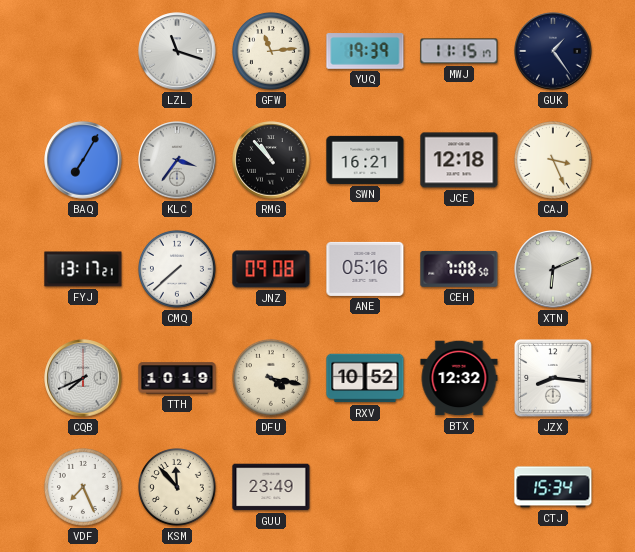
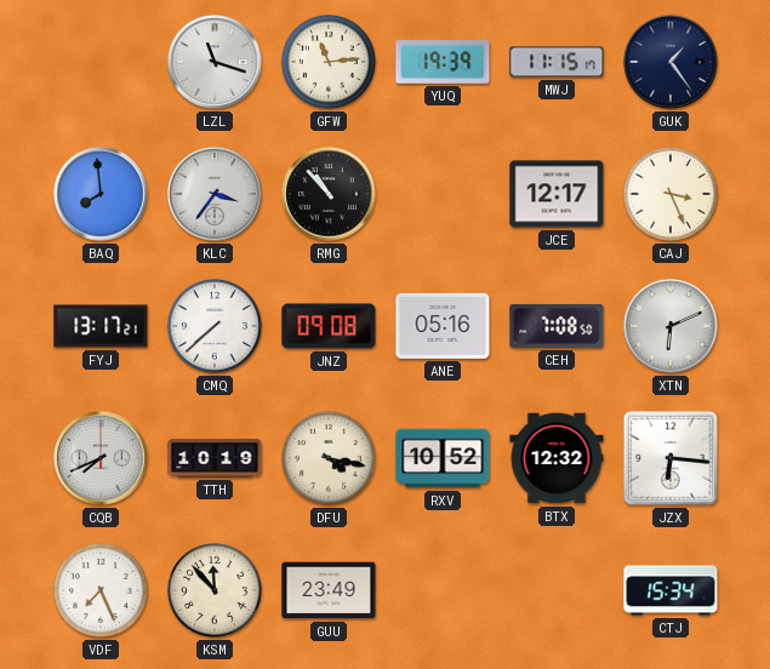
BAQ: 7:05 -> 7:59
SWN: 16:21 -> none
JCE: 12:18 -> 12:17
JZX: 8:16 -> 6:16
